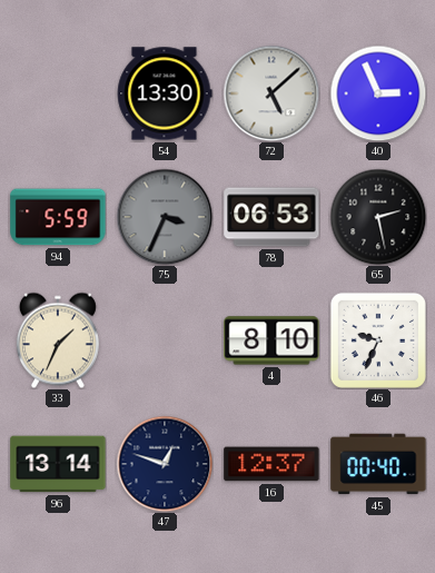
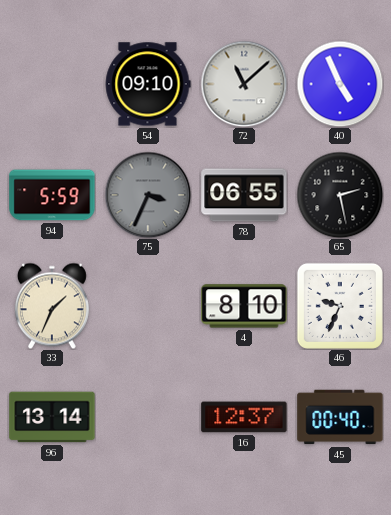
54: 13:30 -> 09:10
72: 5:08 -> 11:08
40: 2:56 -> 4:56
78: 06:53 -> 06:55
47: 12:48 -> none
